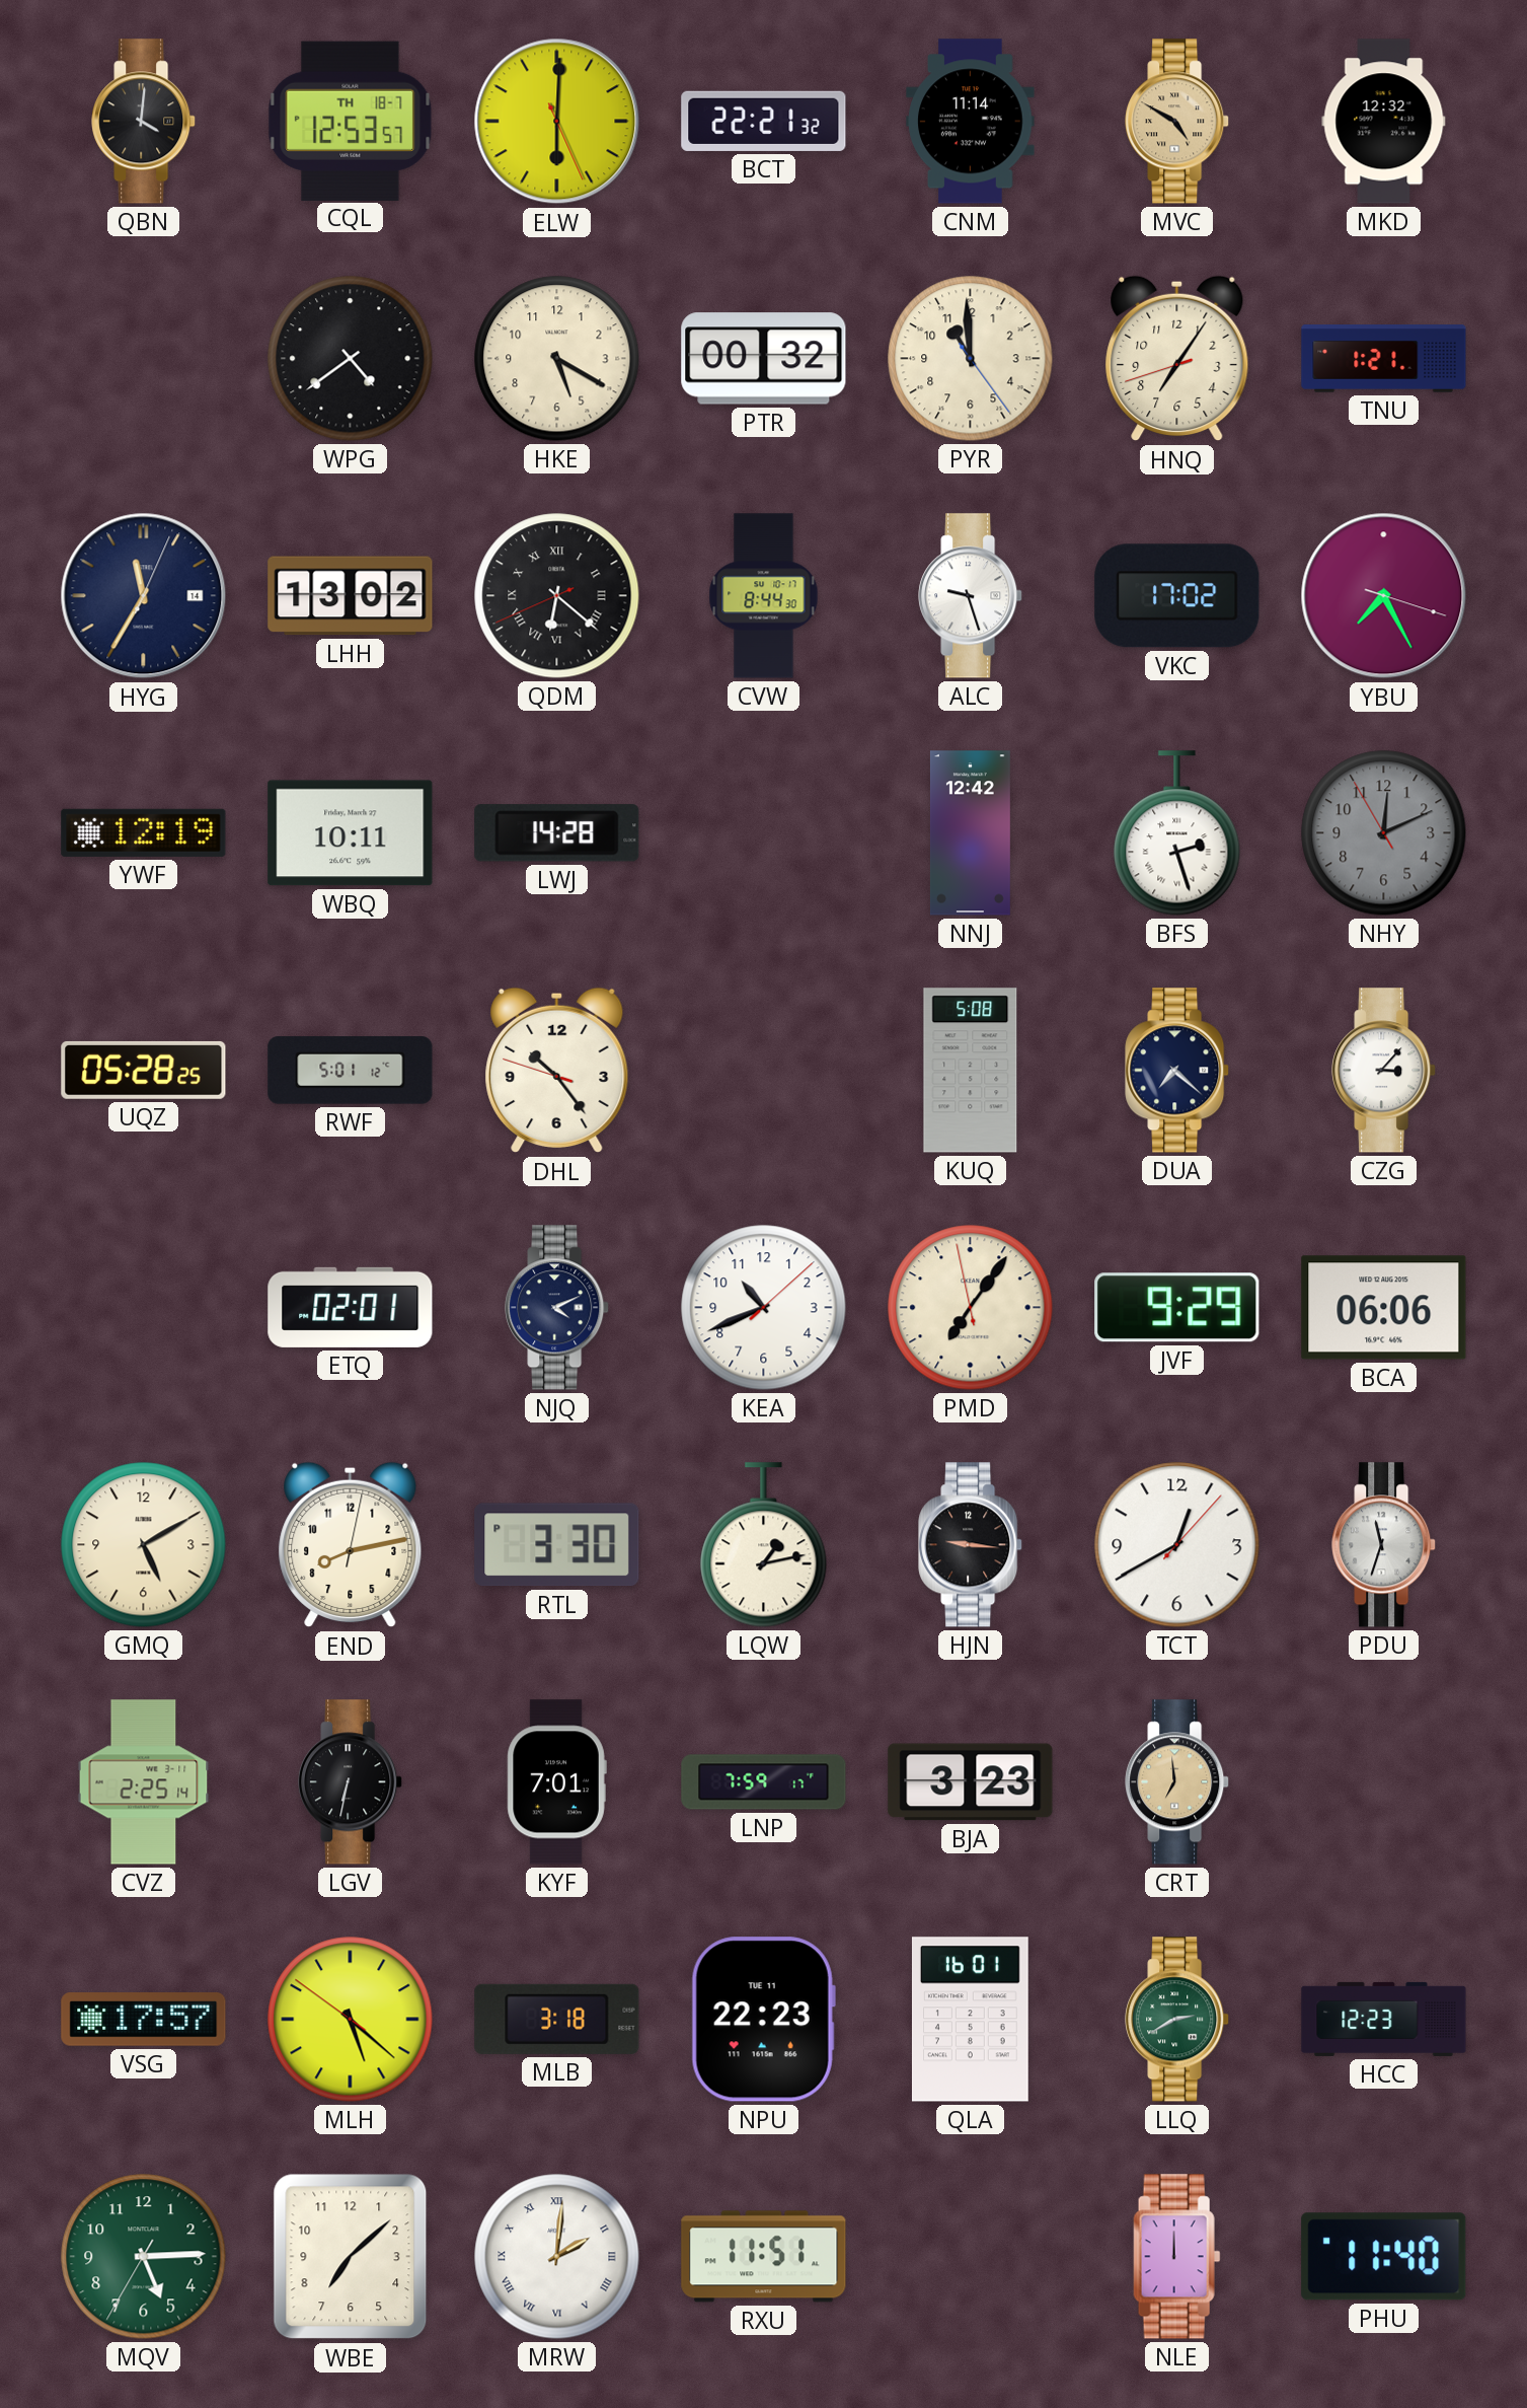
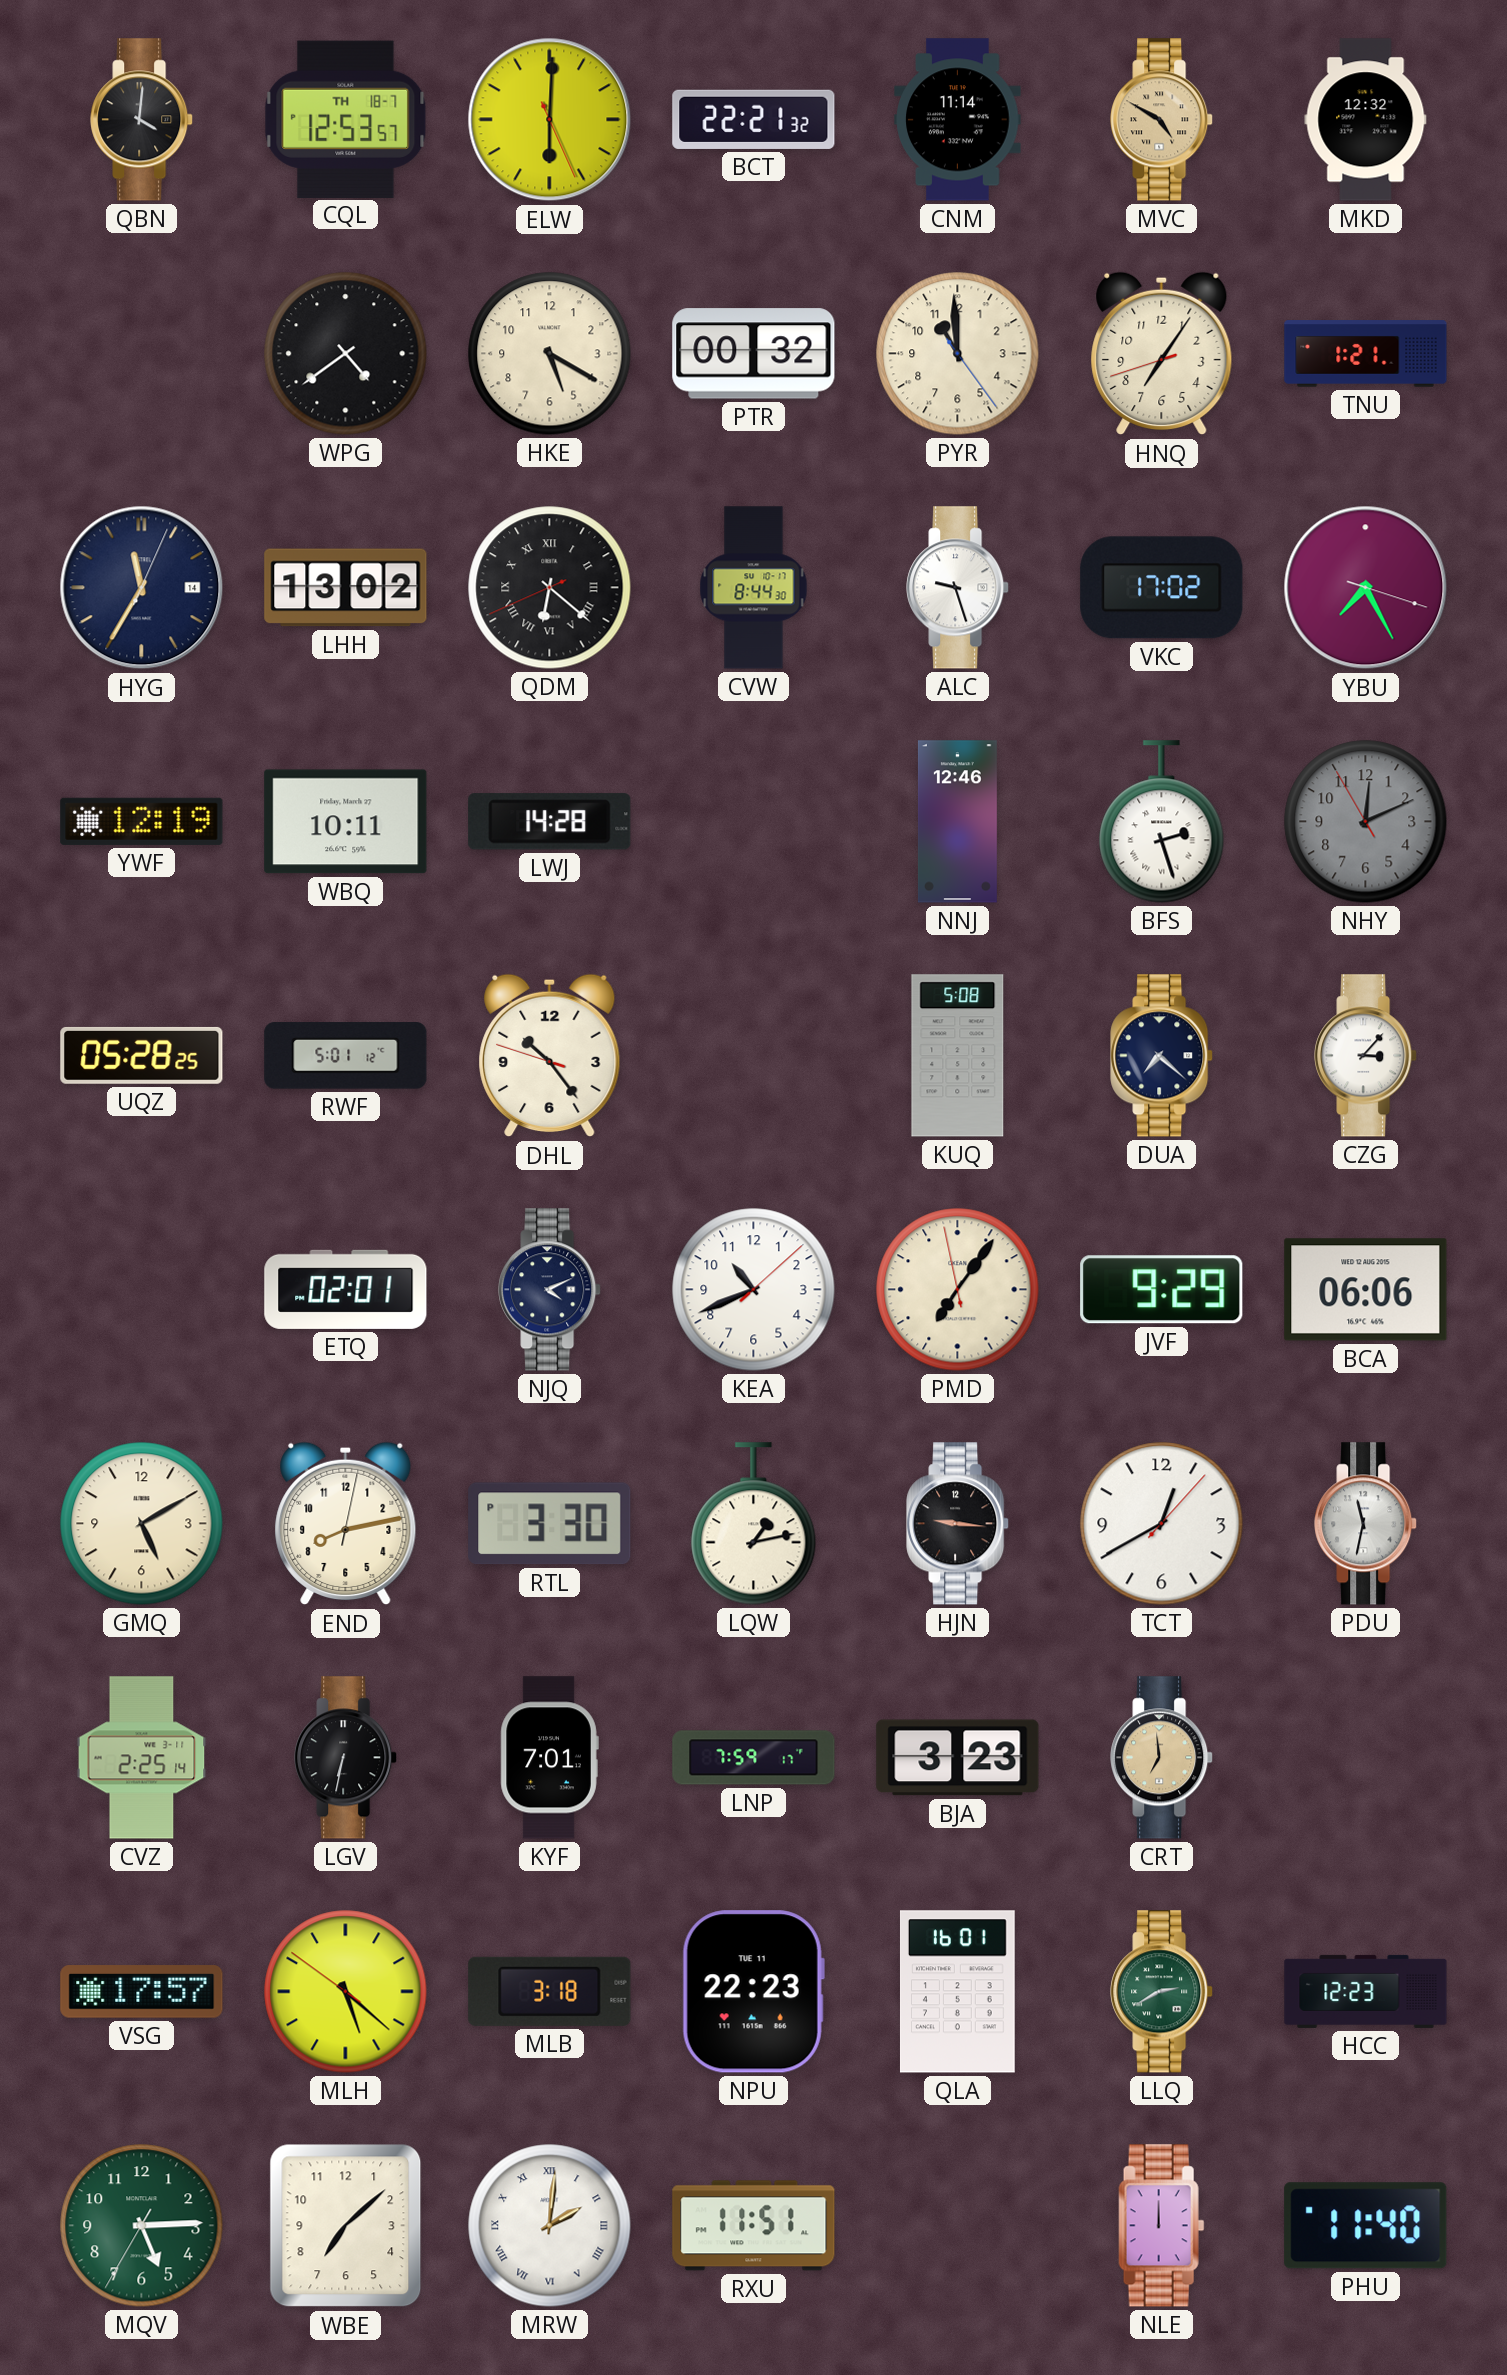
NNJ: 12:42 -> 12:46
PDU: 11:33 -> 11:32
